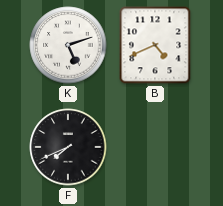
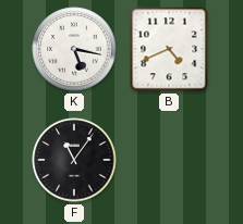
K: 5:12 -> 5:17
F: 7:41 -> 11:06
